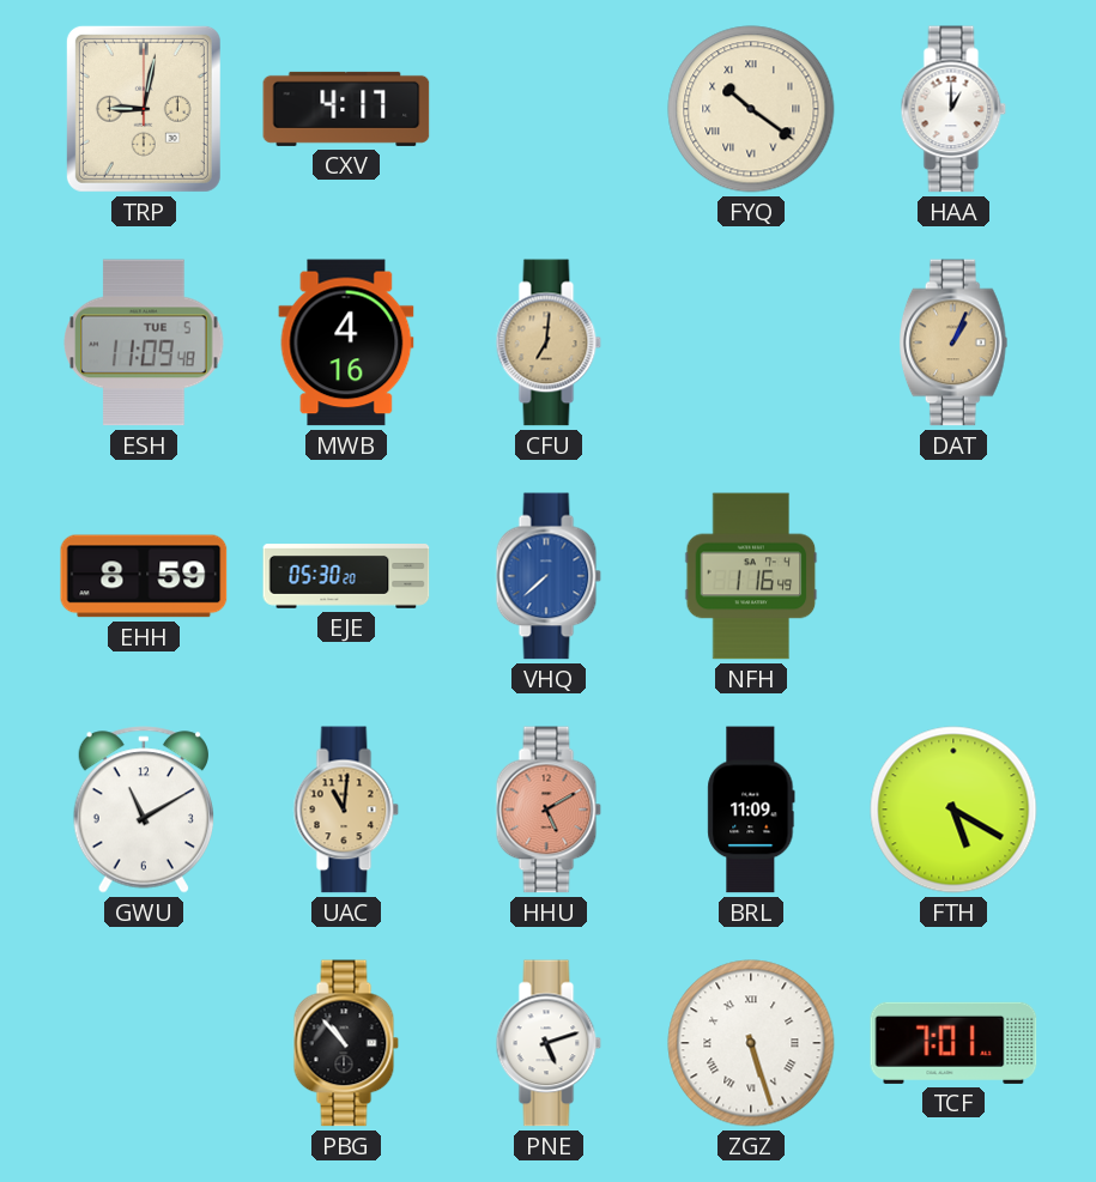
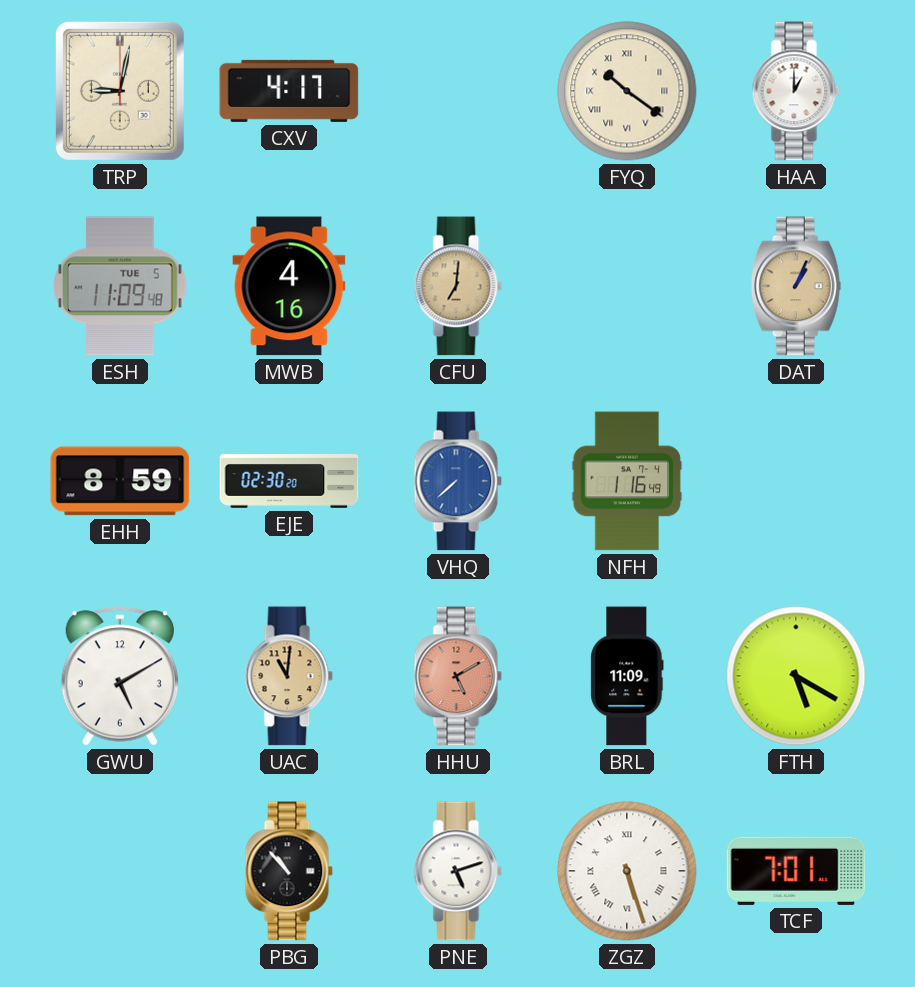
EJE: 05:30 -> 02:30
GWU: 11:10 -> 5:10
